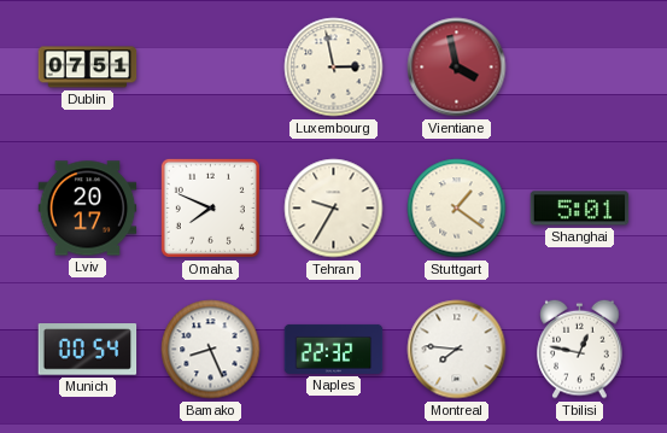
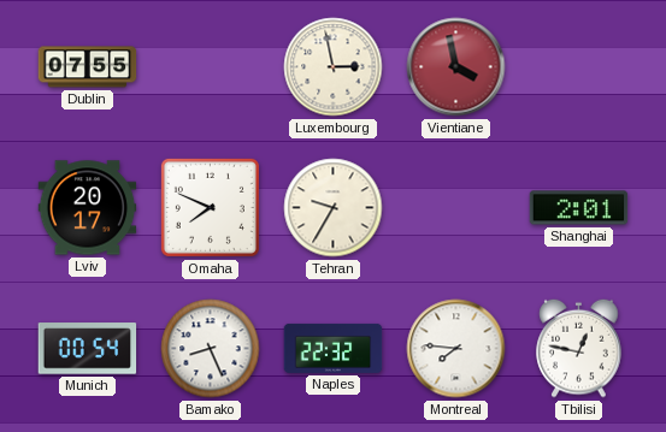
Dublin: 07:51 -> 07:55
Stuttgart: 1:21 -> none
Shanghai: 5:01 -> 2:01
